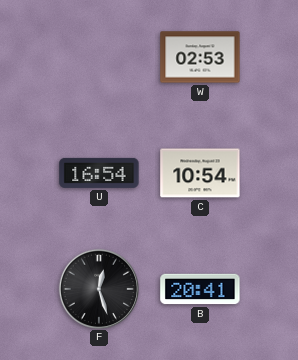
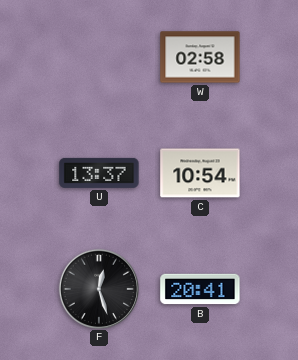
W: 02:53 -> 02:58
U: 16:54 -> 13:37
